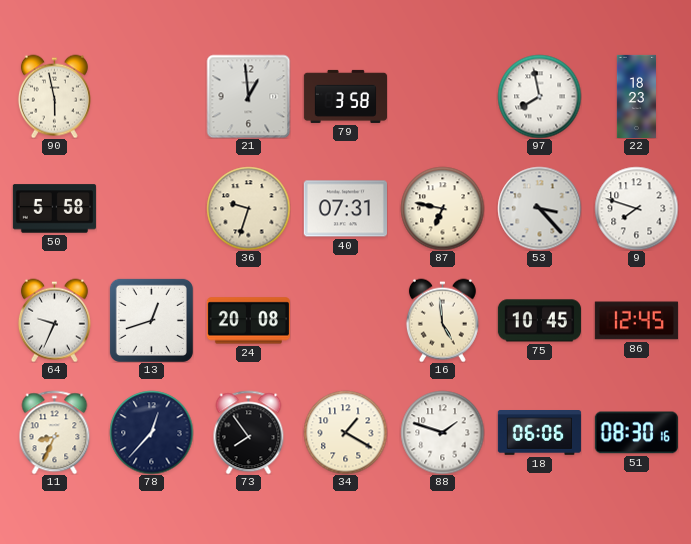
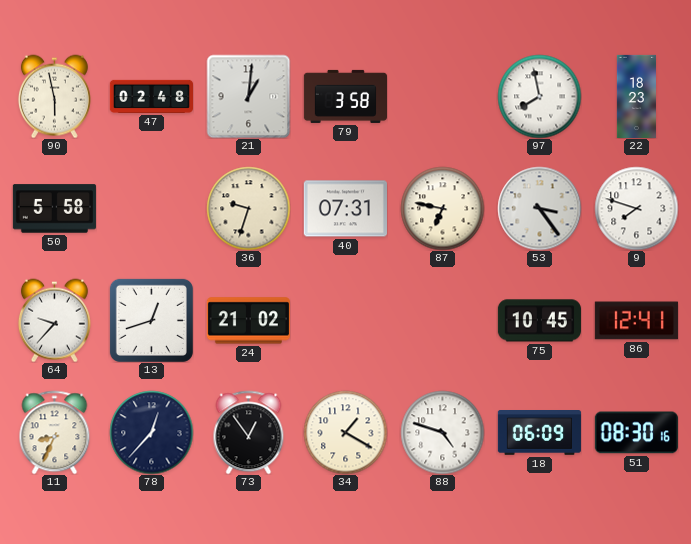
47: none -> 02:48
21: 12:59 -> 1:01
53: 3:23 -> 3:24
64: 9:34 -> 9:37
24: 20:08 -> 21:02
16: 4:59 -> none
86: 12:45 -> 12:41
73: 7:54 -> 12:54
88: 1:48 -> 4:48
18: 06:06 -> 06:09
